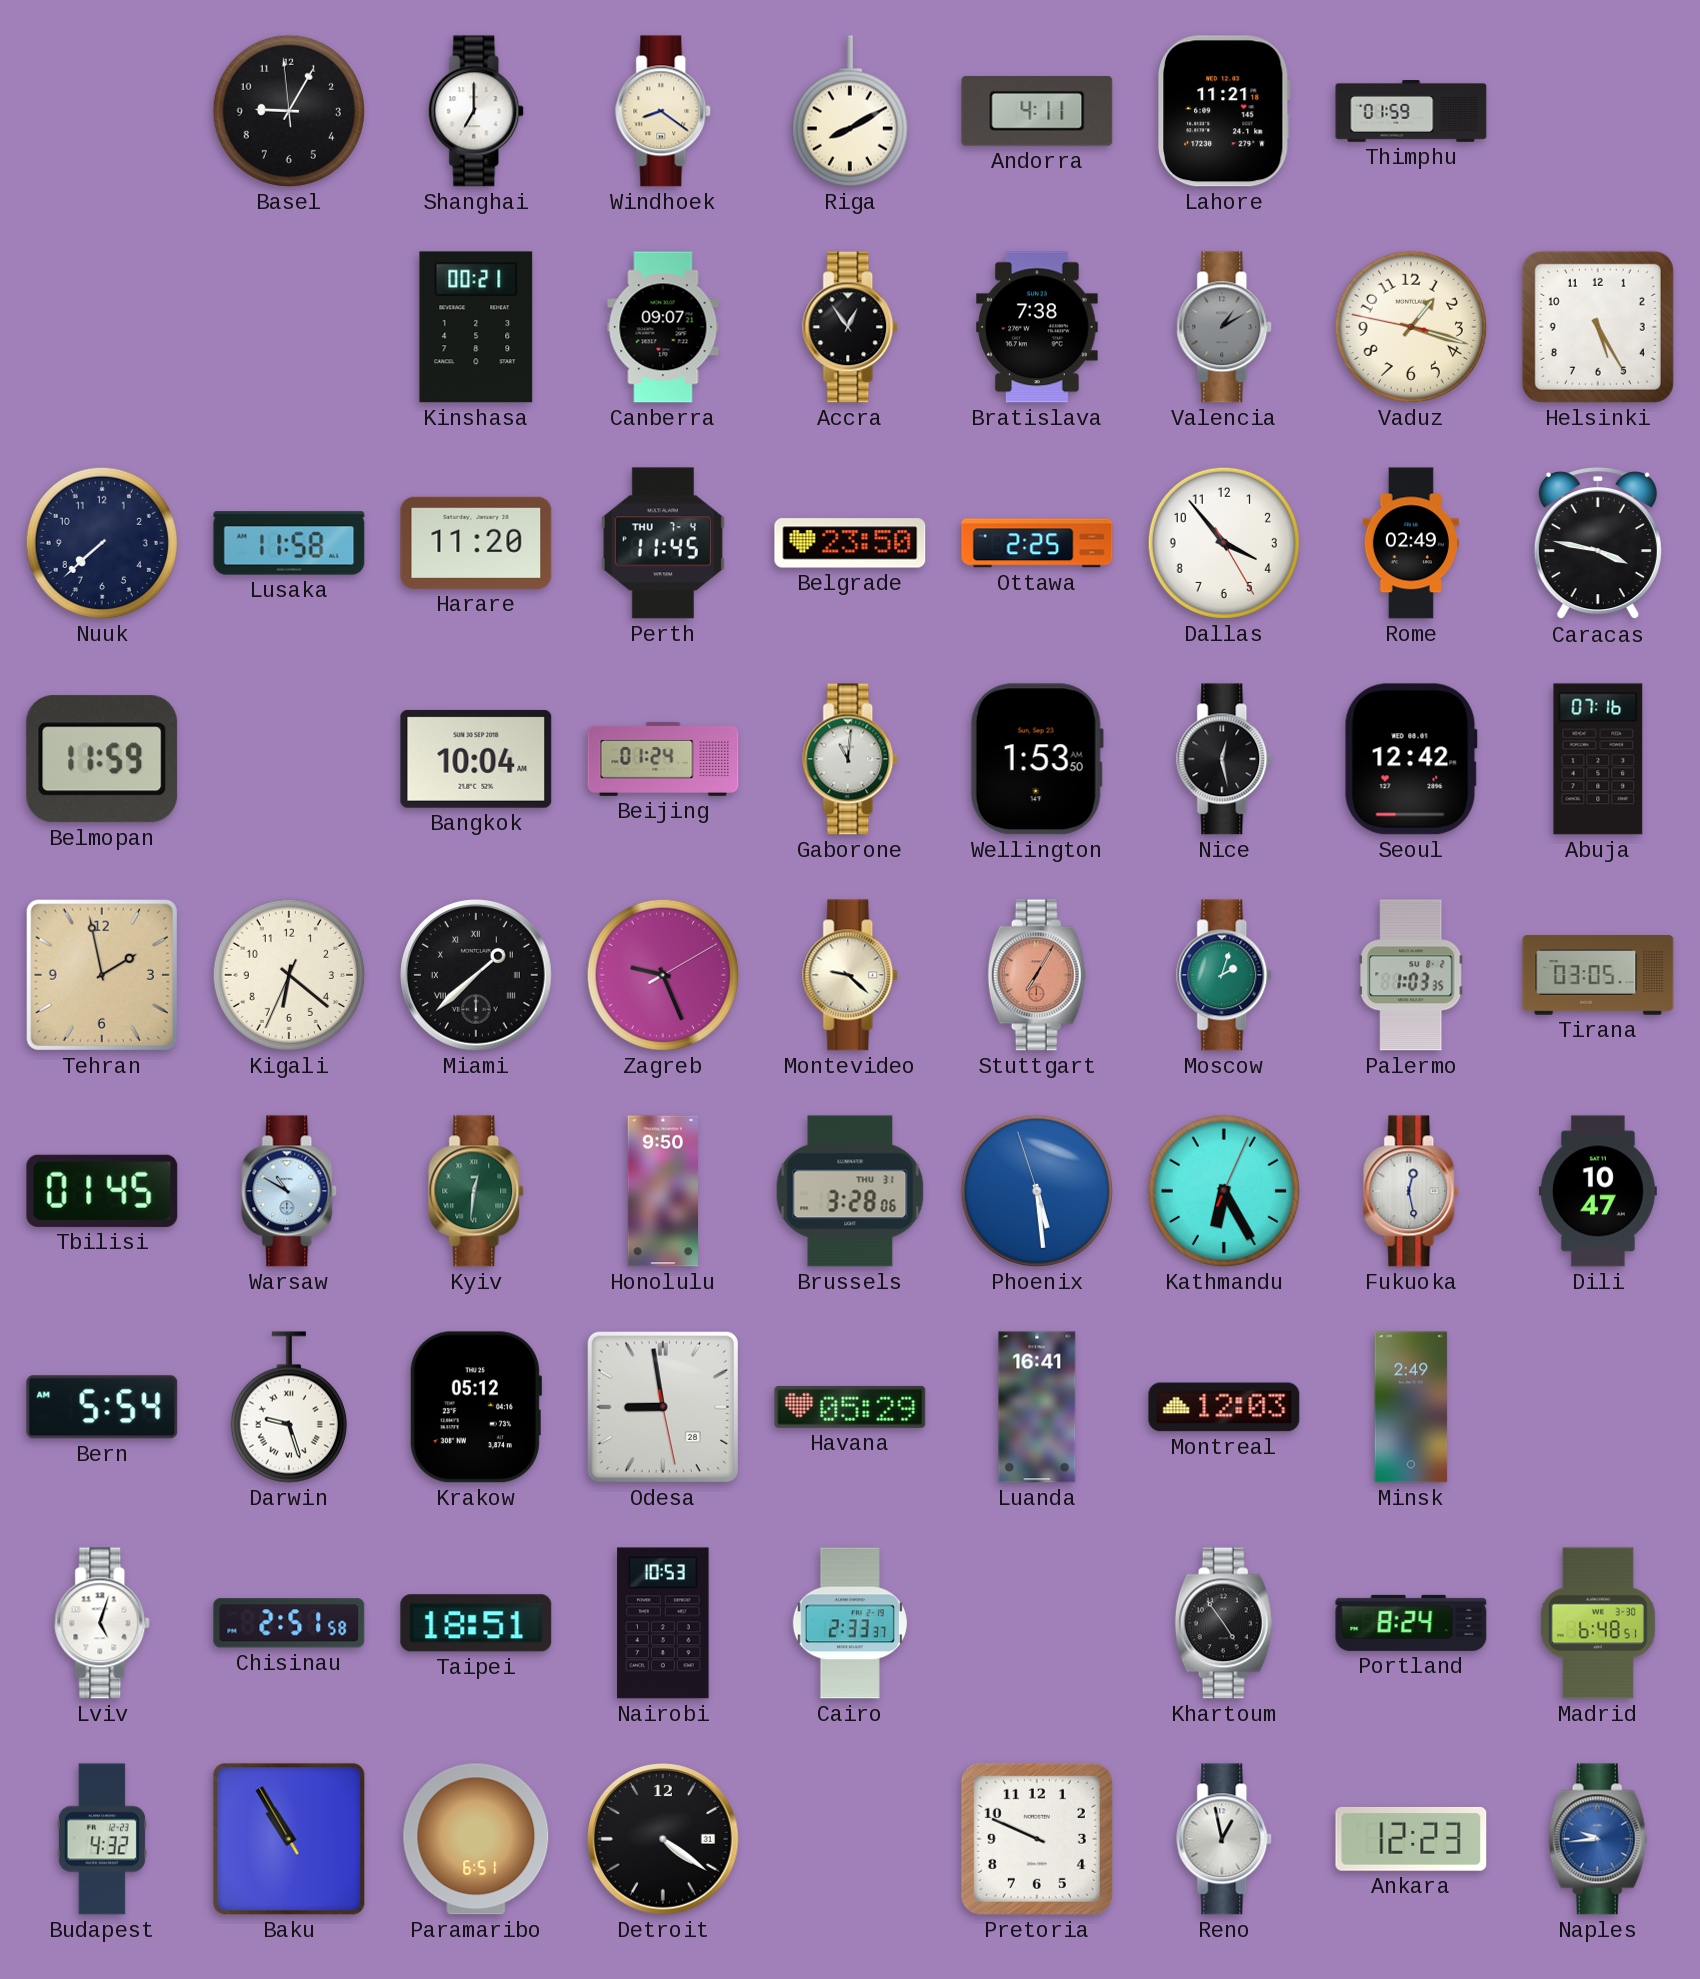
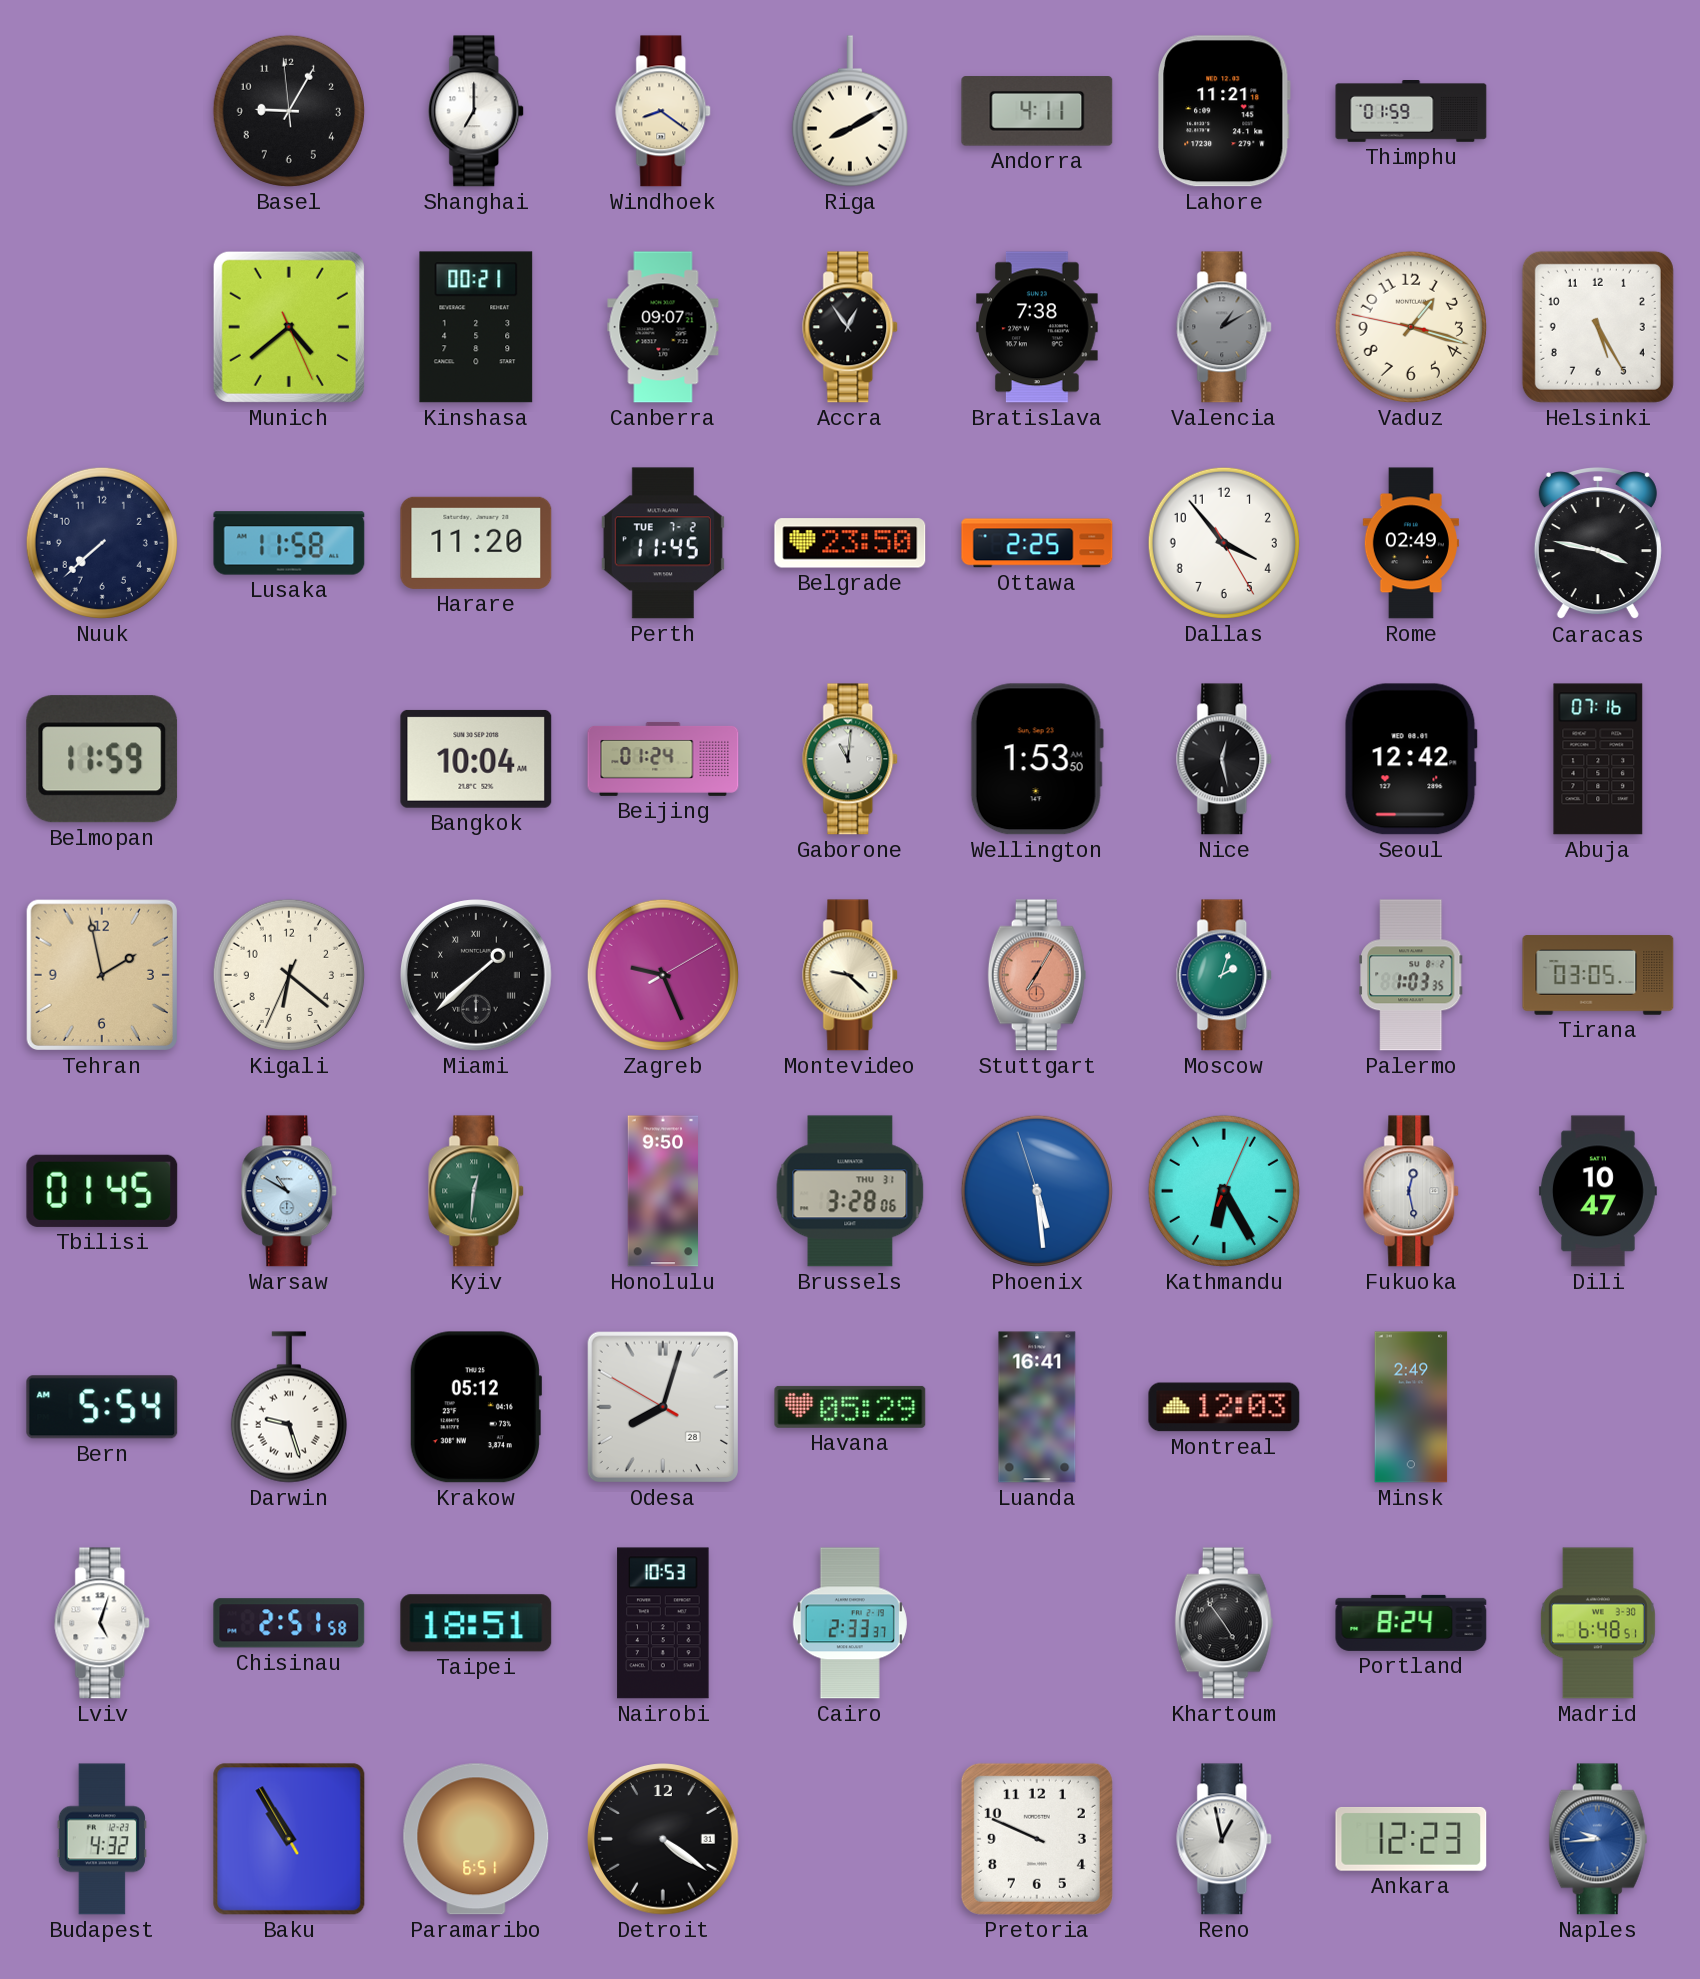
Munich: none -> 4:38
Perth date: THU 7-4 -> TUE 7-2
Odesa: 8:58 -> 8:02
